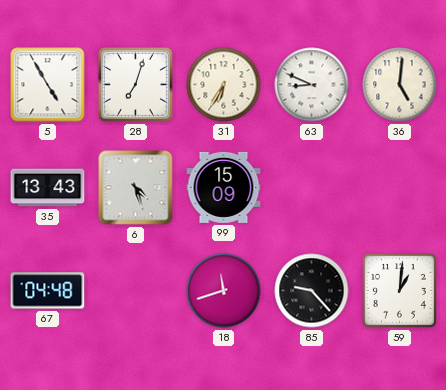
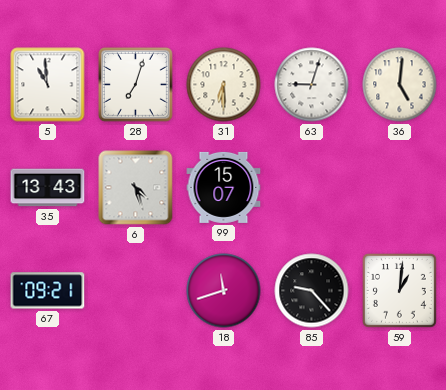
5: 4:55 -> 10:59
31: 6:35 -> 6:30
63: 8:49 -> 9:03
99: 15:09 -> 15:07
67: 04:48 -> 09:21
